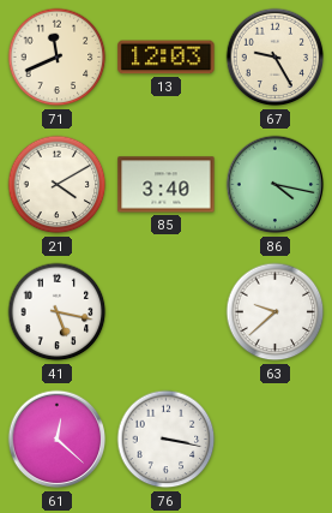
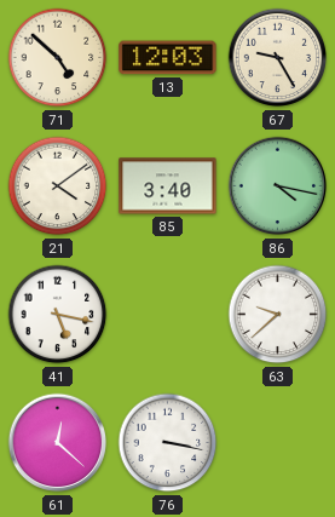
71: 11:41 -> 4:52
21: 4:10 -> 4:09
